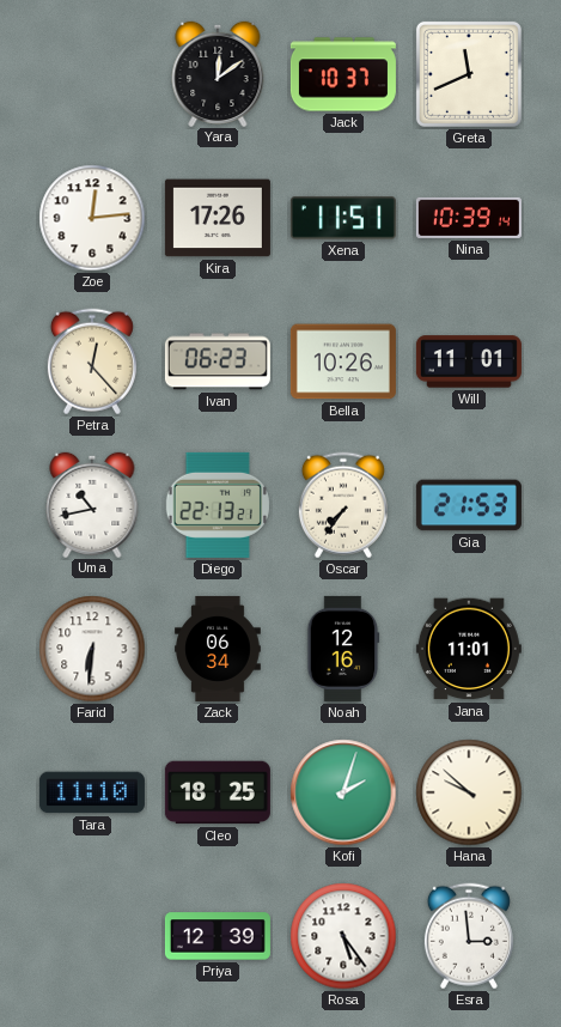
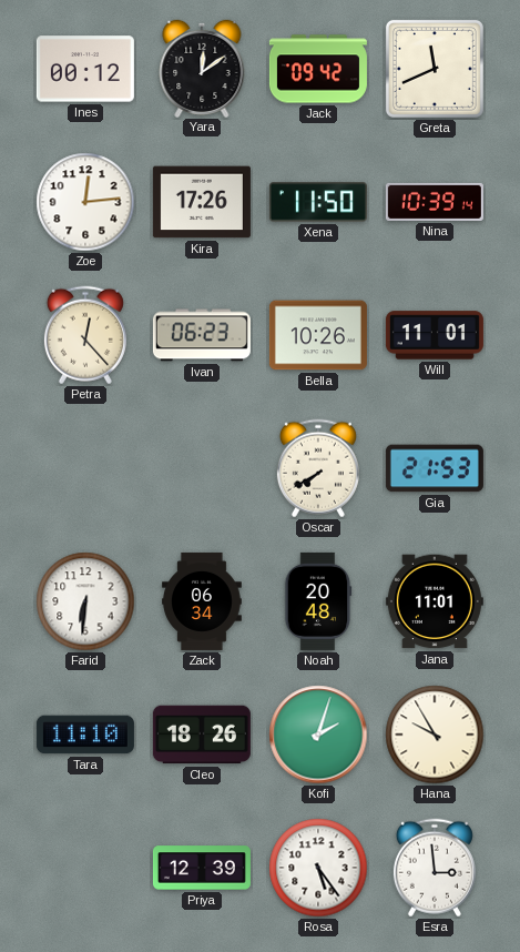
Ines: none -> 00:12
Jack: 10:37 -> 09:42
Xena: 11:51 -> 11:50
Uma: 10:43 -> none
Diego: 22:13 -> none
Oscar: 7:36 -> 7:40
Noah: 12:16 -> 20:48
Cleo: 18:25 -> 18:26
Hana: 9:52 -> 9:55
